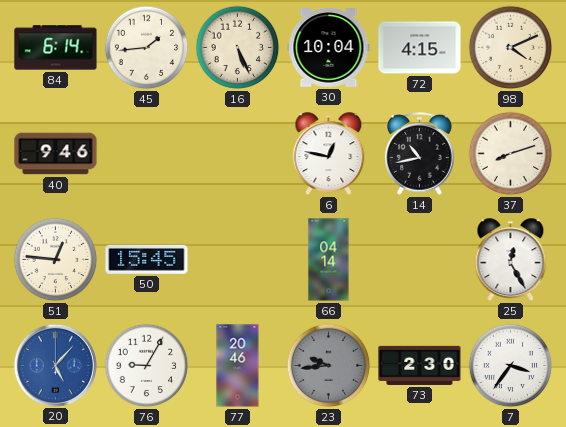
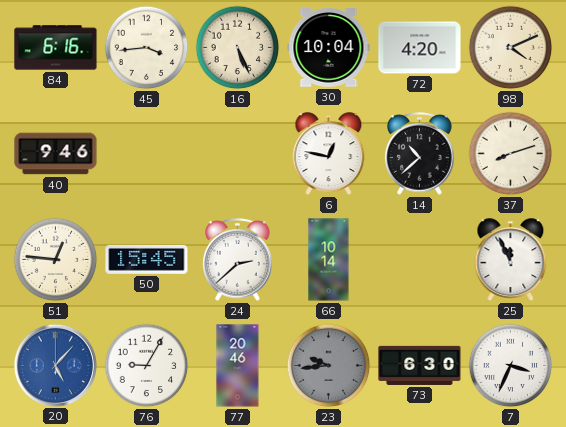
84: 6:14 -> 6:16
45: 1:44 -> 3:44
72: 4:15 -> 4:20
14: 10:43 -> 10:38
24: none -> 2:38
66: 04:14 -> 10:14
25: 12:25 -> 11:56
73: 2:30 -> 6:30
7: 3:36 -> 3:34
